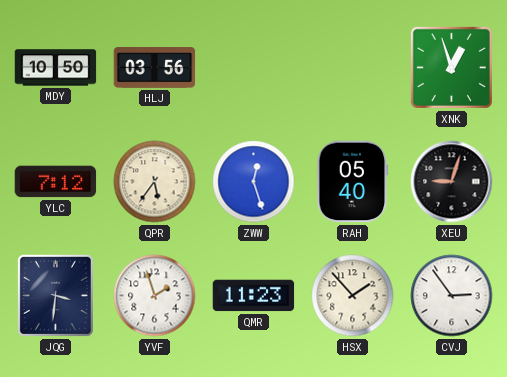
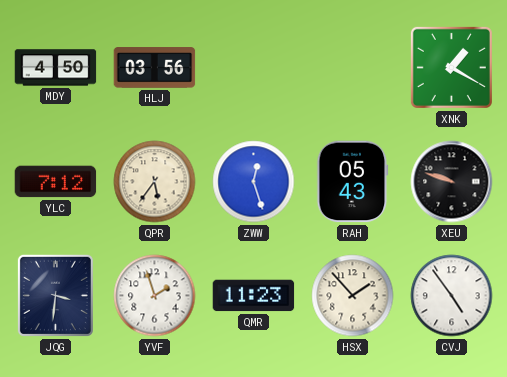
MDY: 10:50 -> 4:50
XNK: 12:57 -> 1:20
RAH: 05:40 -> 05:43
XEU: 9:03 -> 9:48
CVJ: 2:54 -> 4:54
